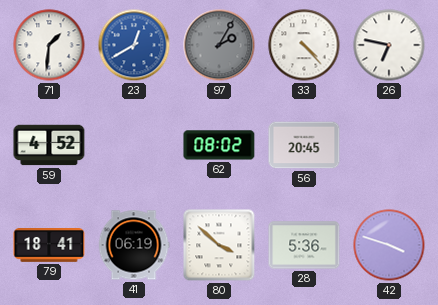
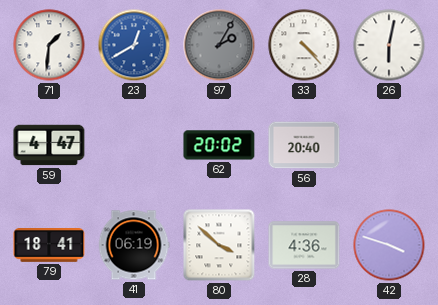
26: 6:47 -> 6:02
59: 4:52 -> 4:47
62: 08:02 -> 20:02
56: 20:45 -> 20:40
28: 5:36 -> 4:36
